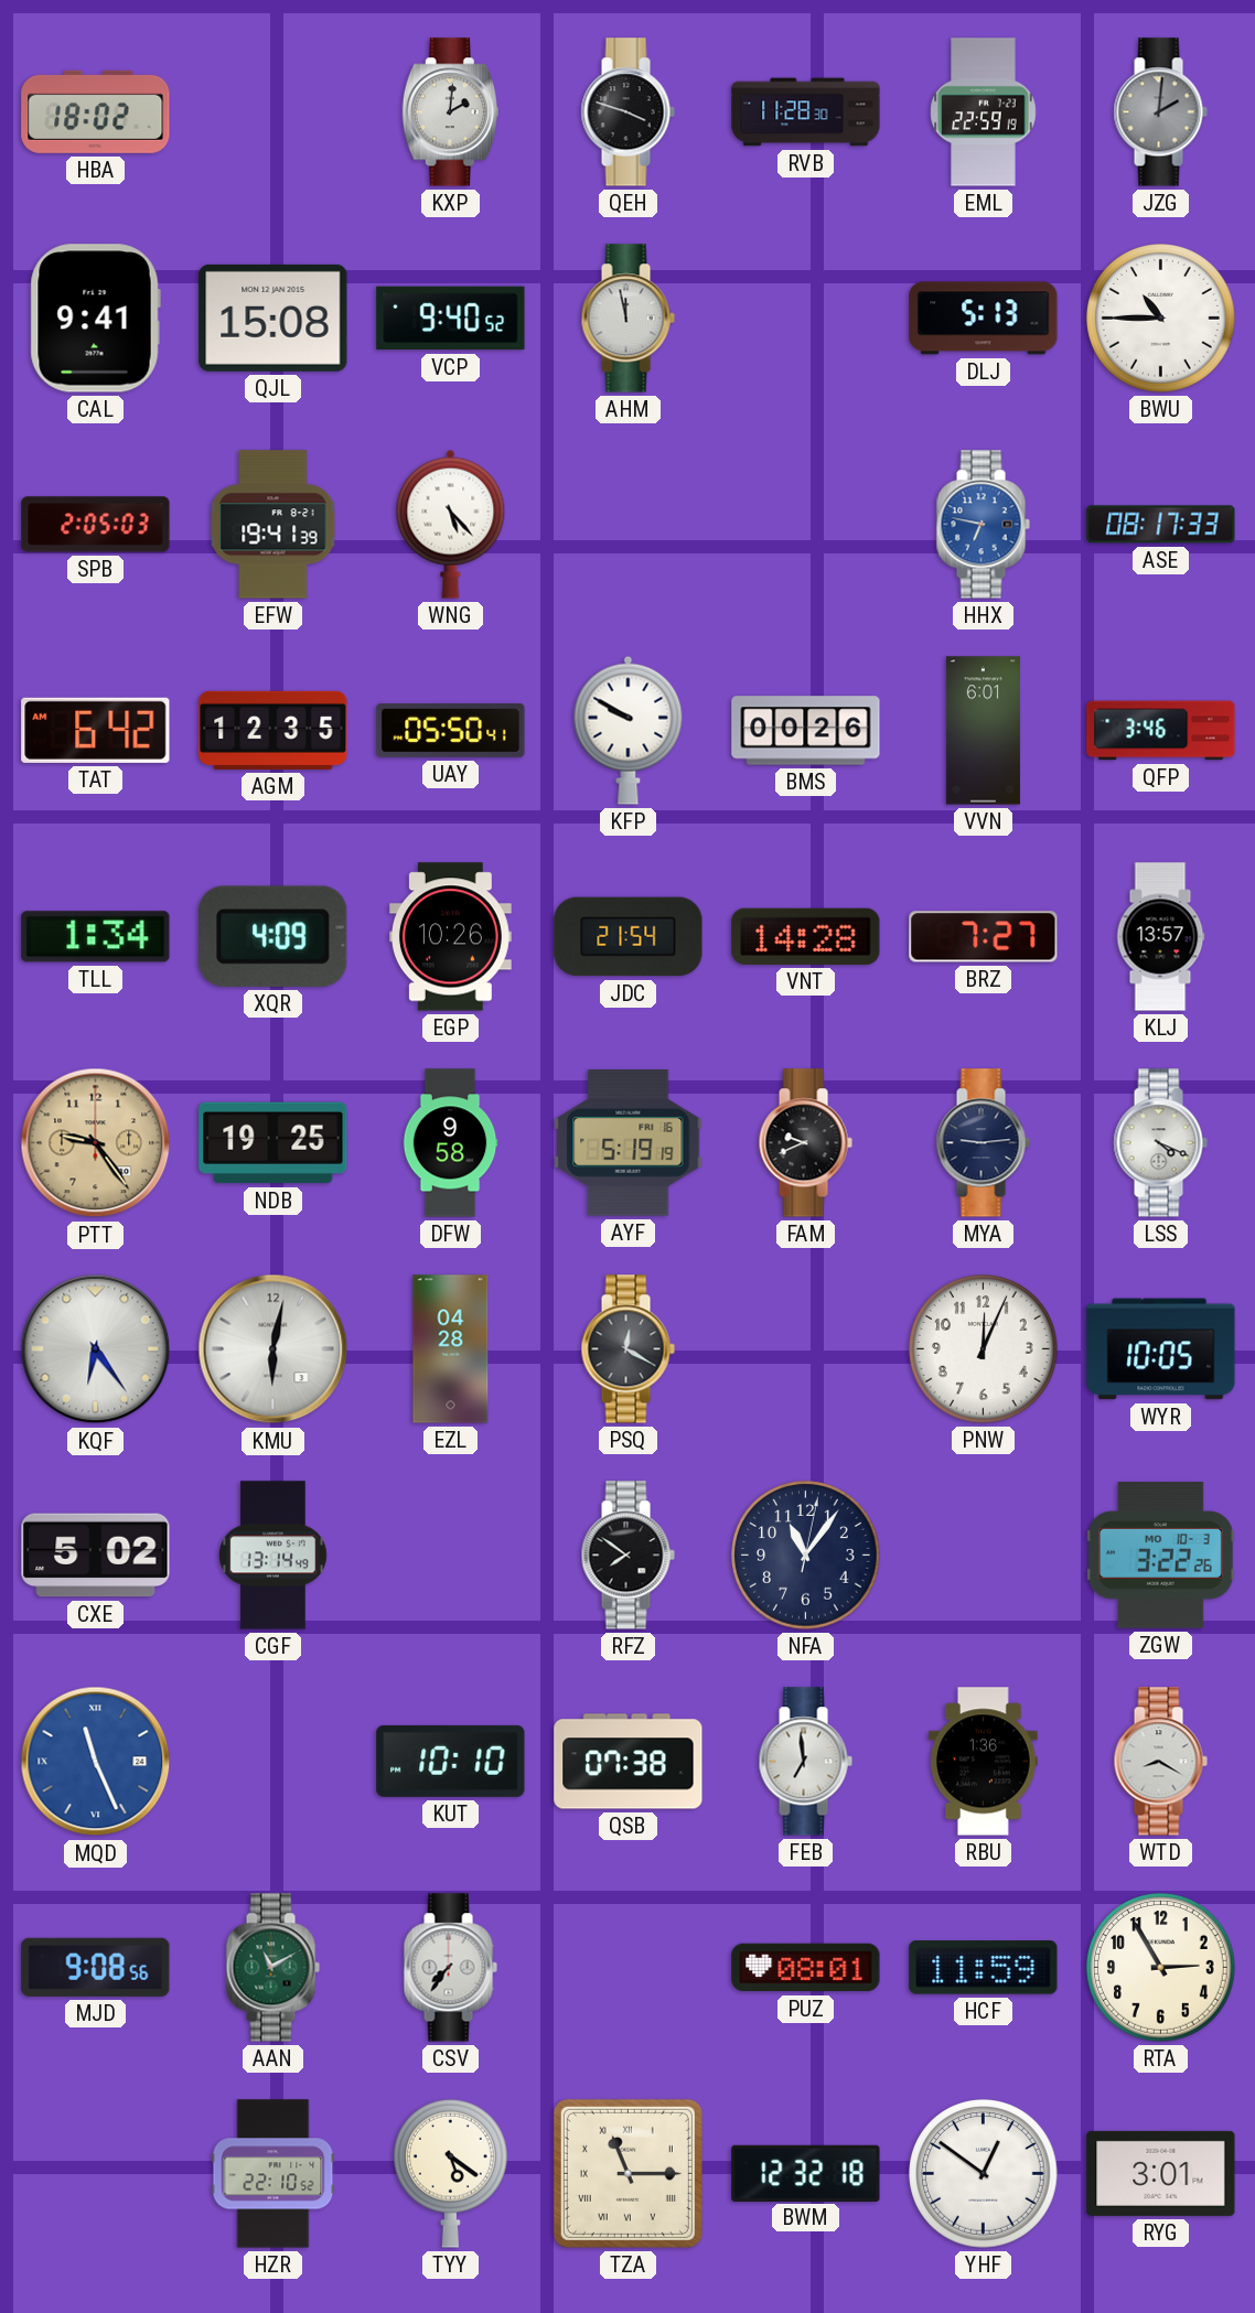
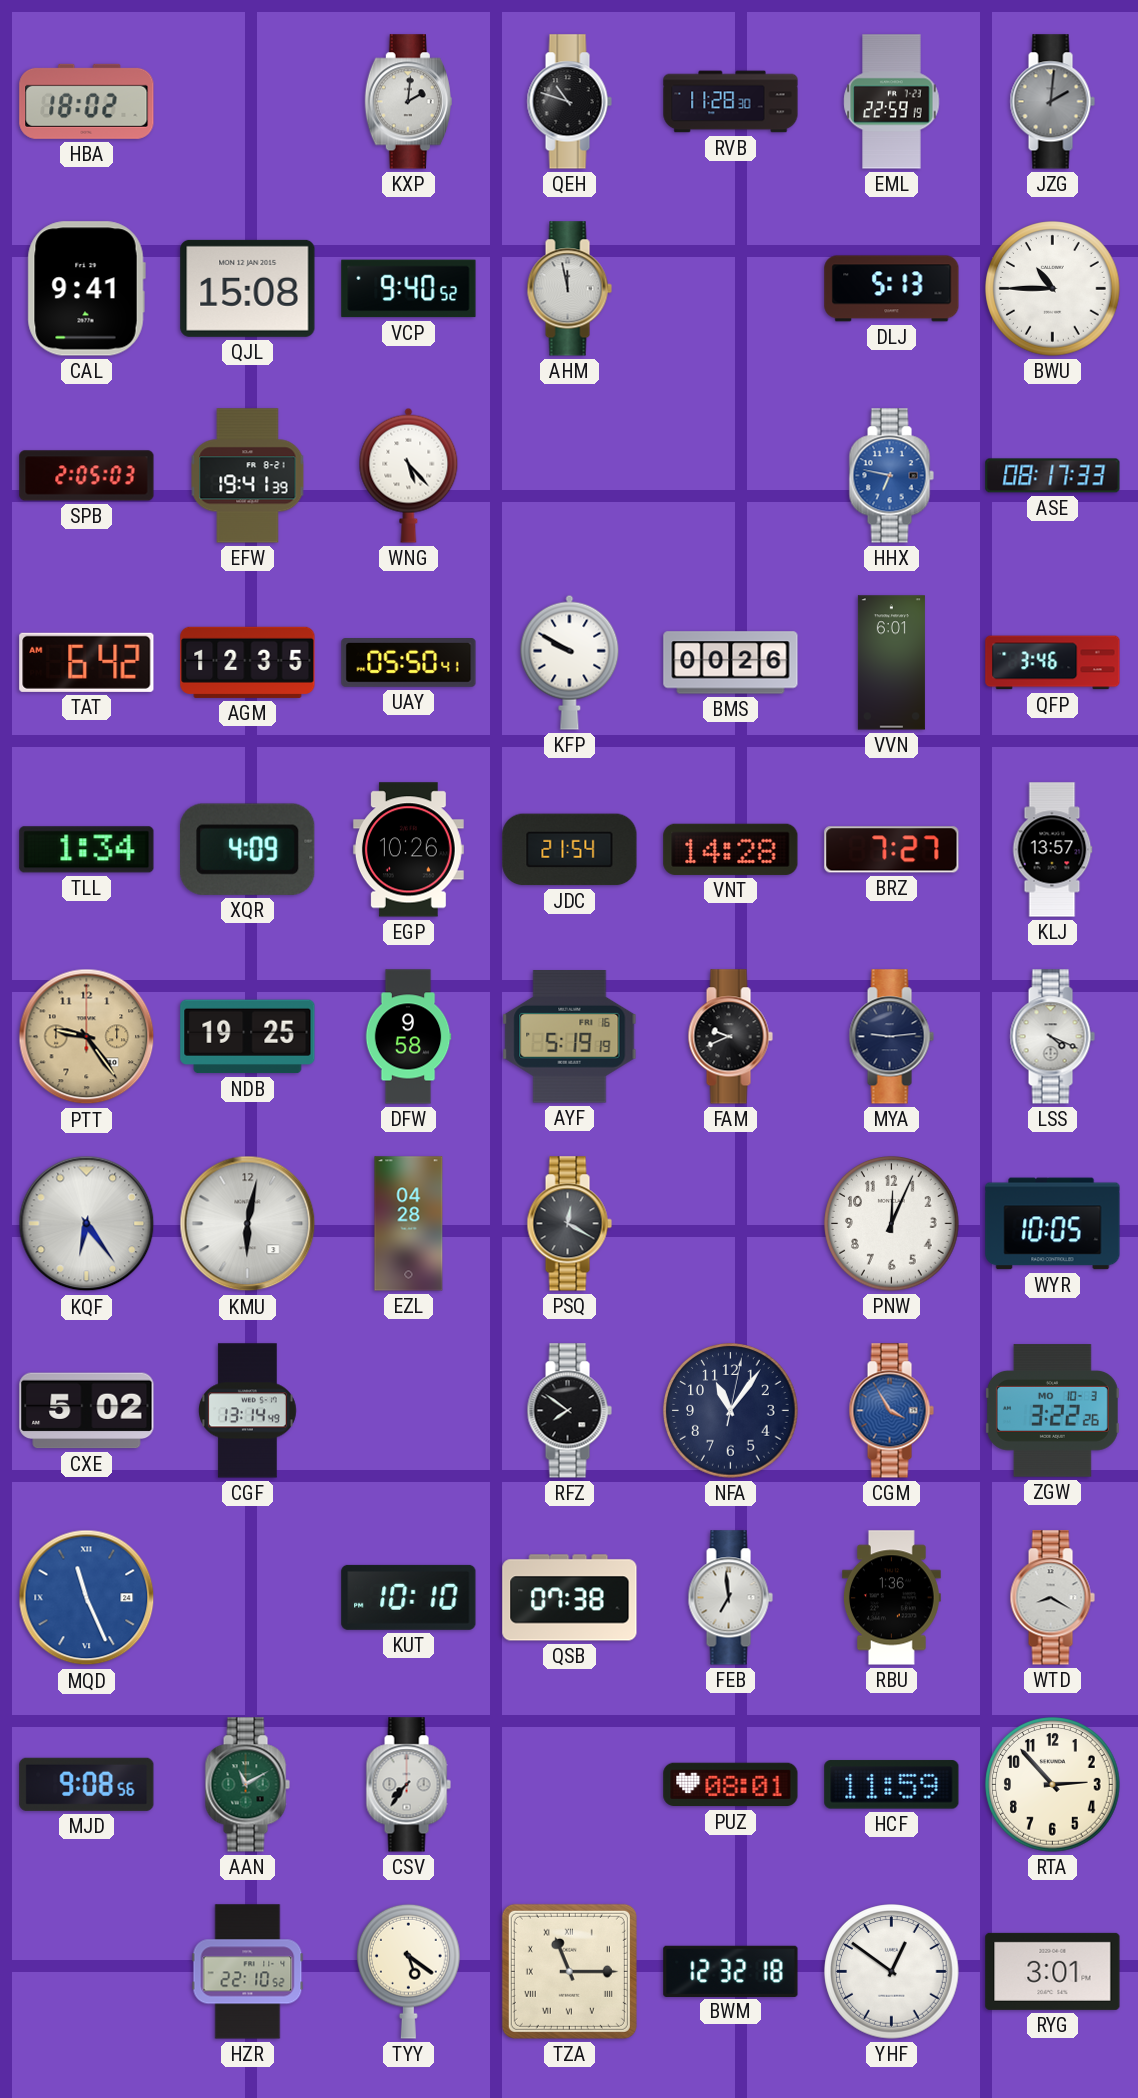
QEH: 3:48 -> 10:48
CGM: none -> 3:55
RTA: 2:55 -> 2:53
